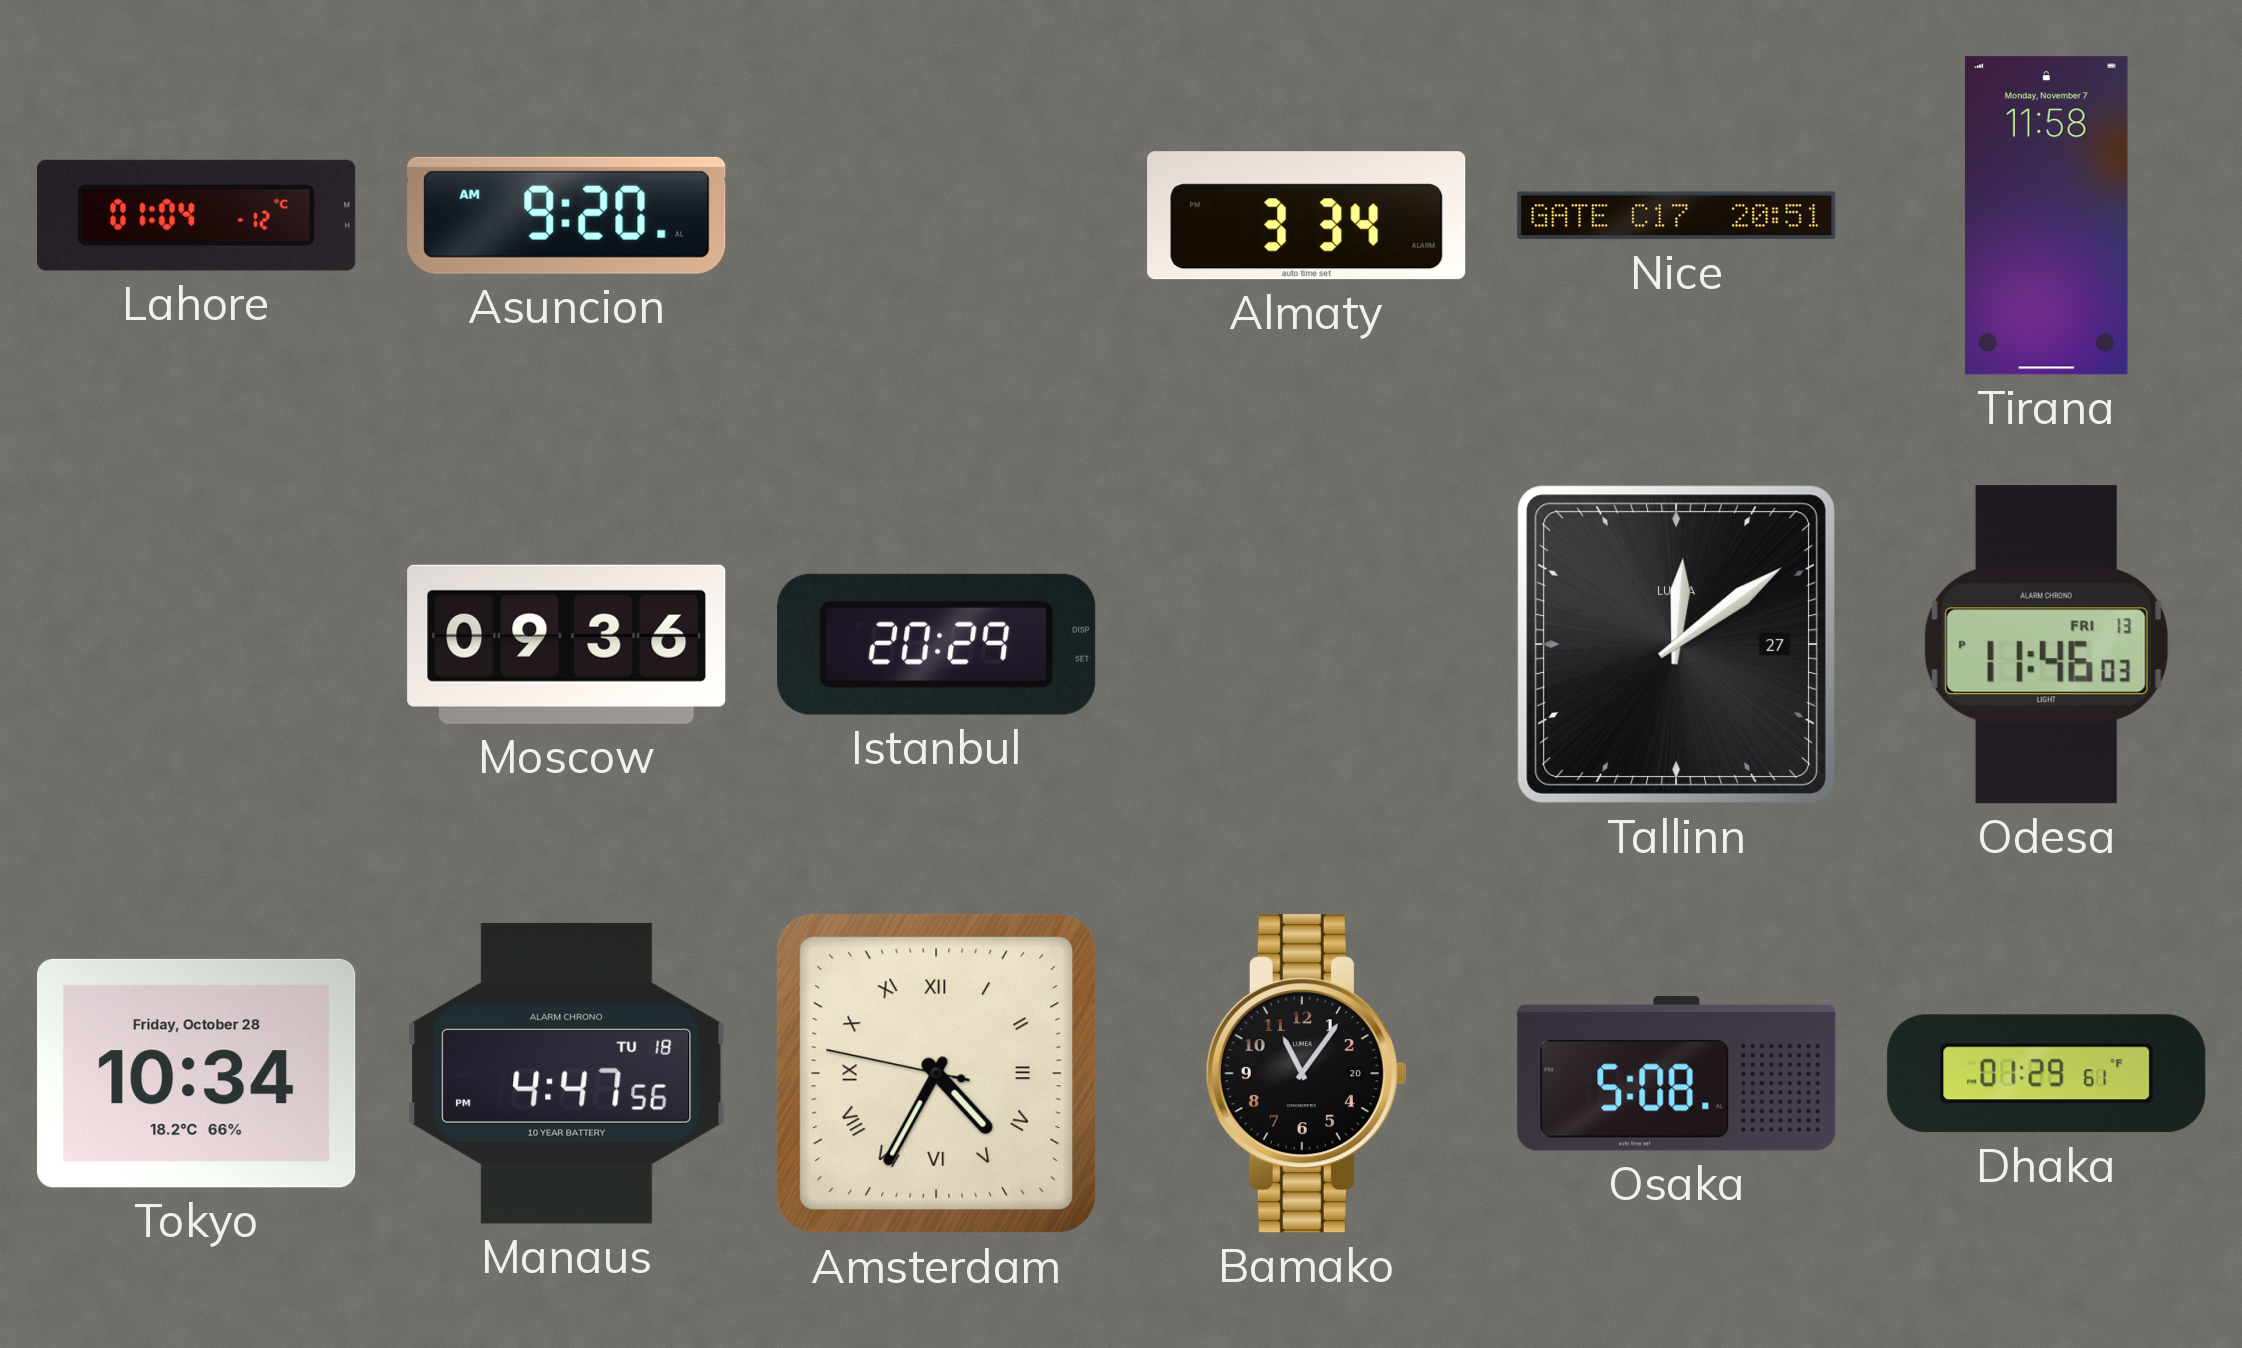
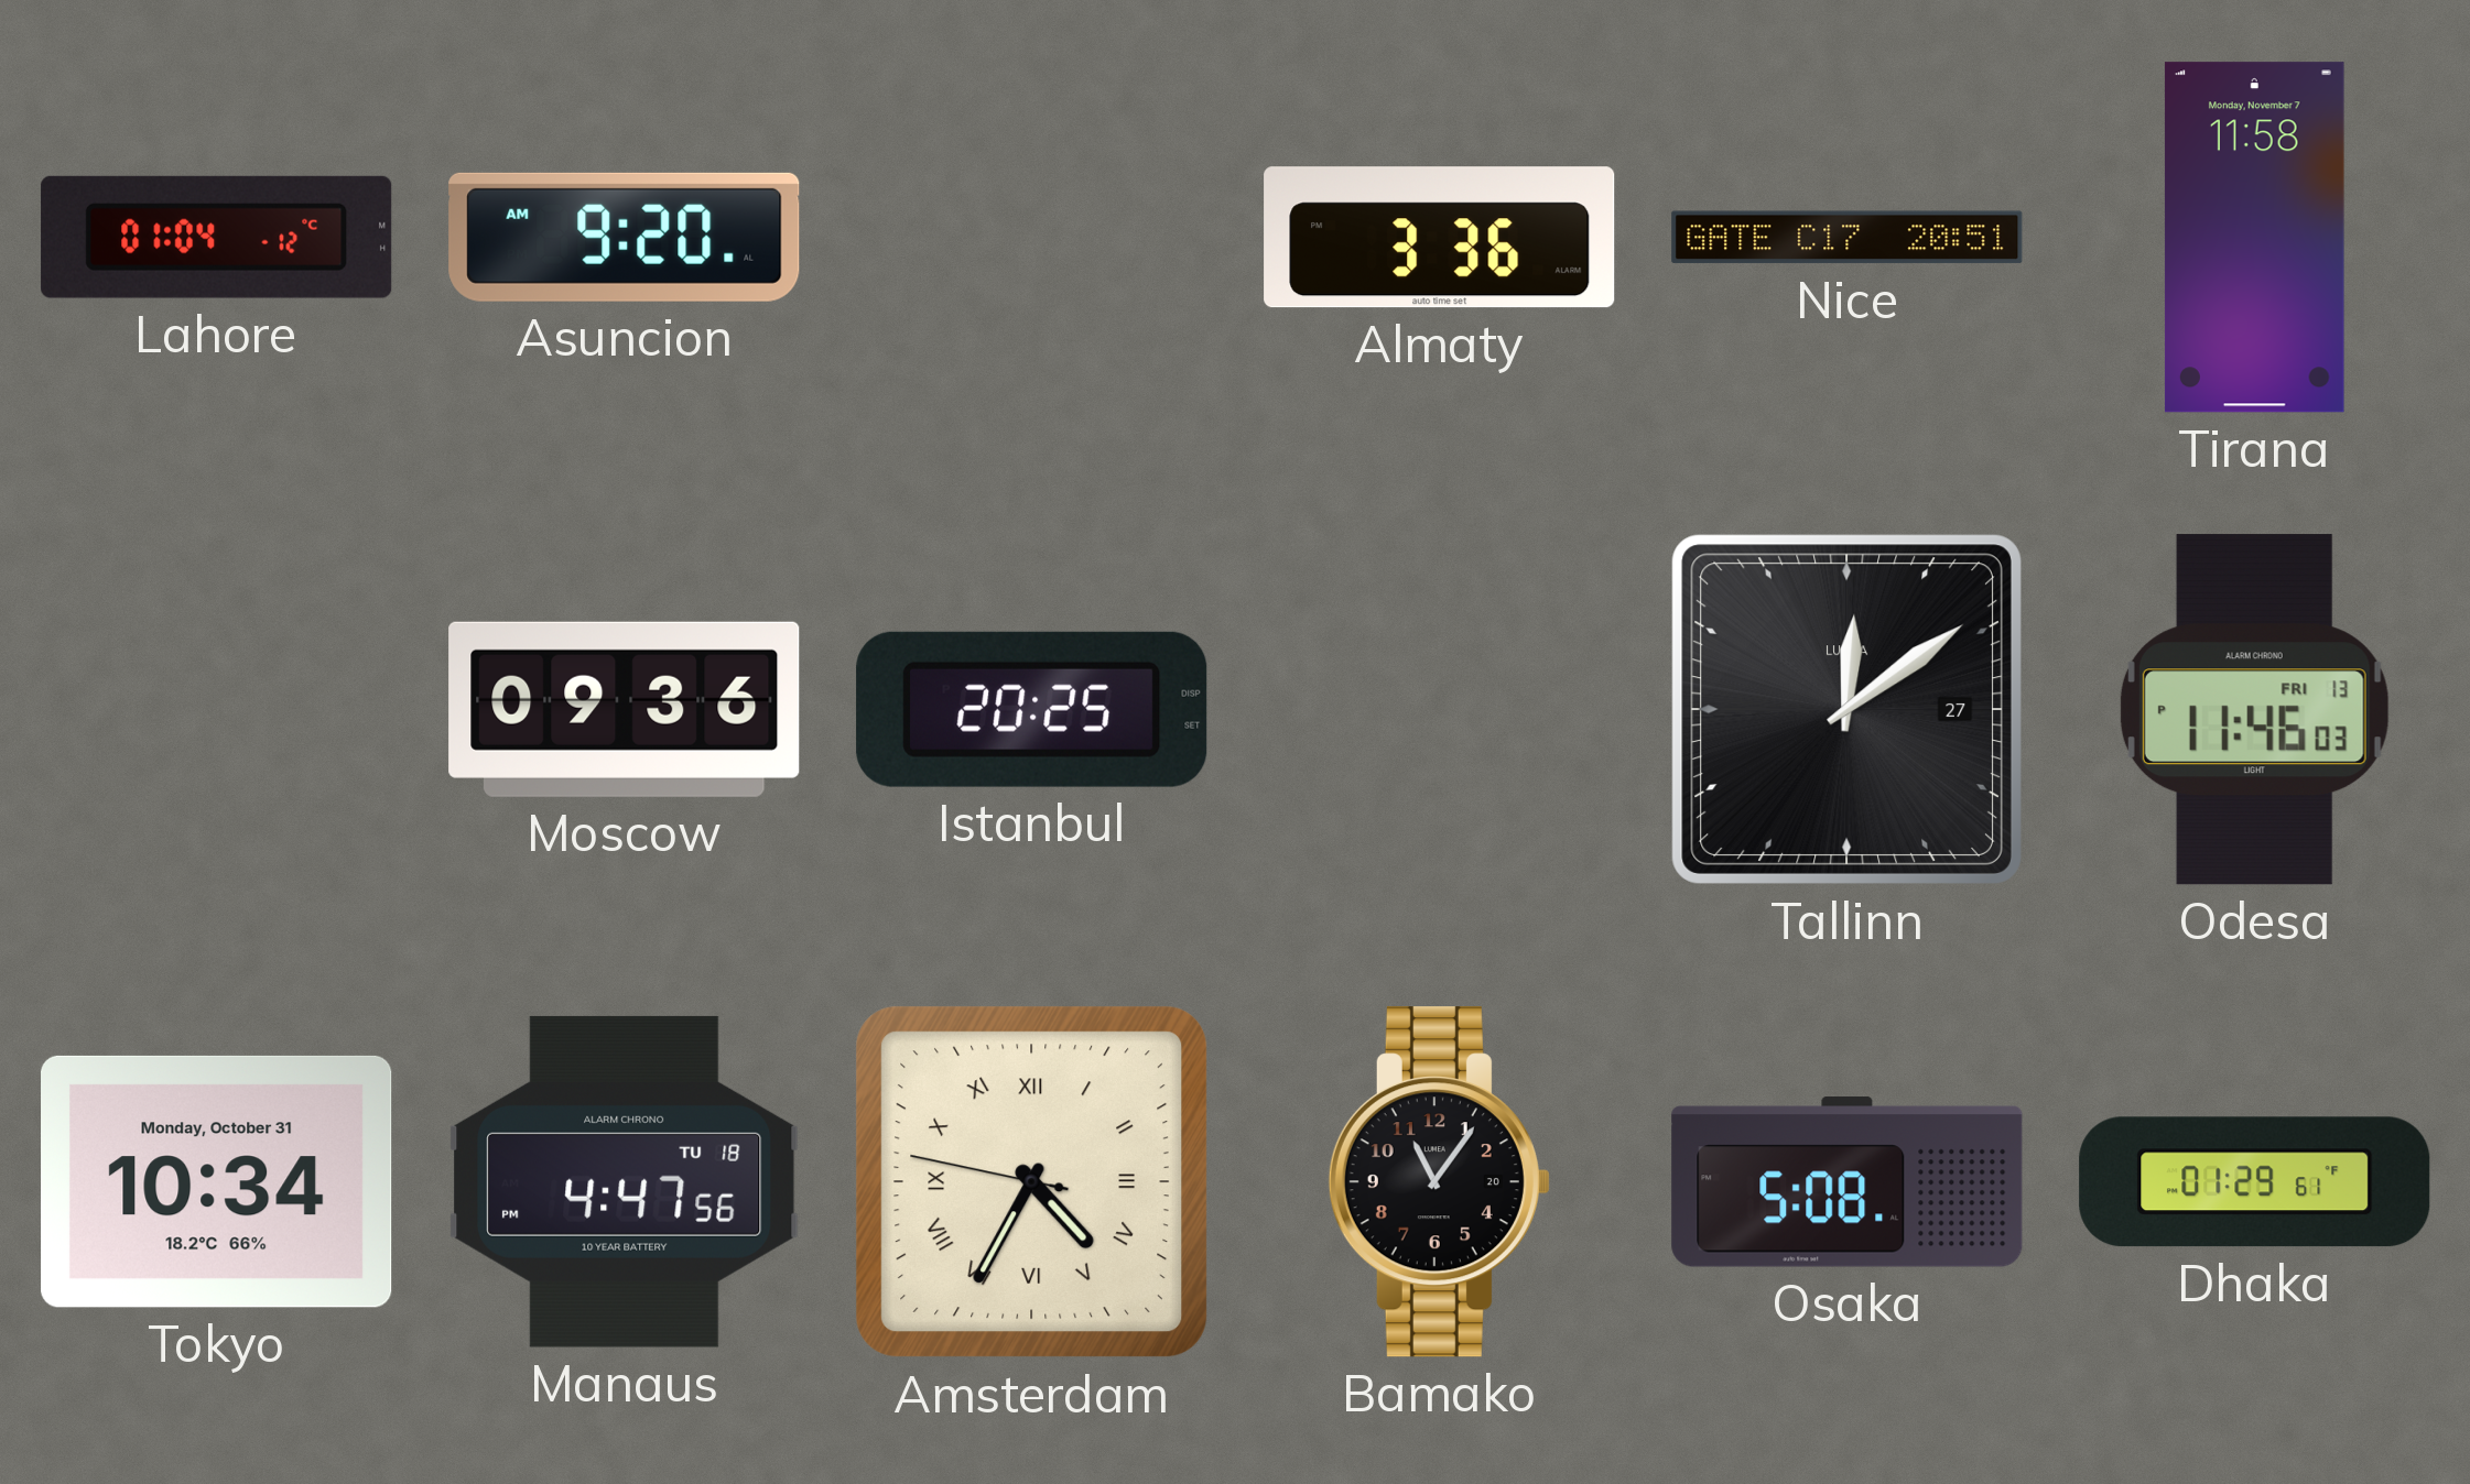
Almaty: 3:34 -> 3:36
Istanbul: 20:29 -> 20:25
Tokyo date: Friday, October 28 -> Monday, October 31
